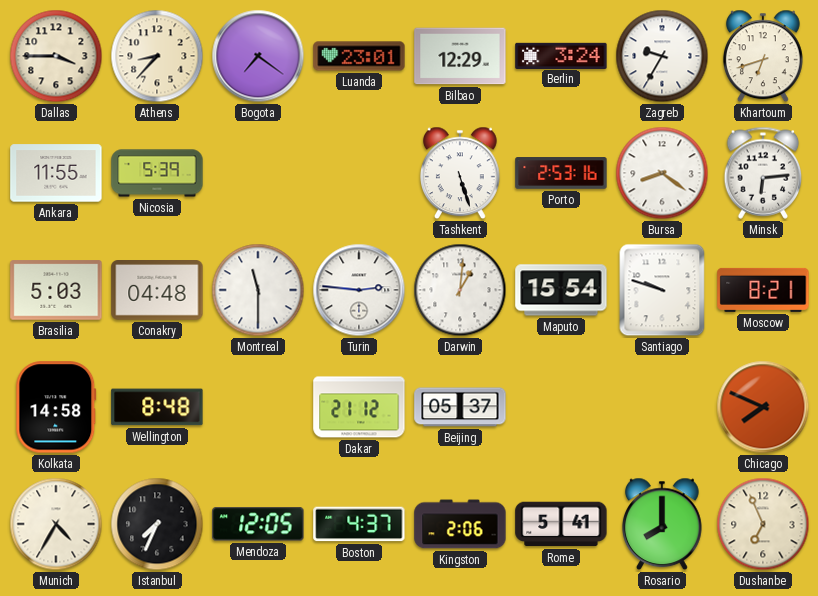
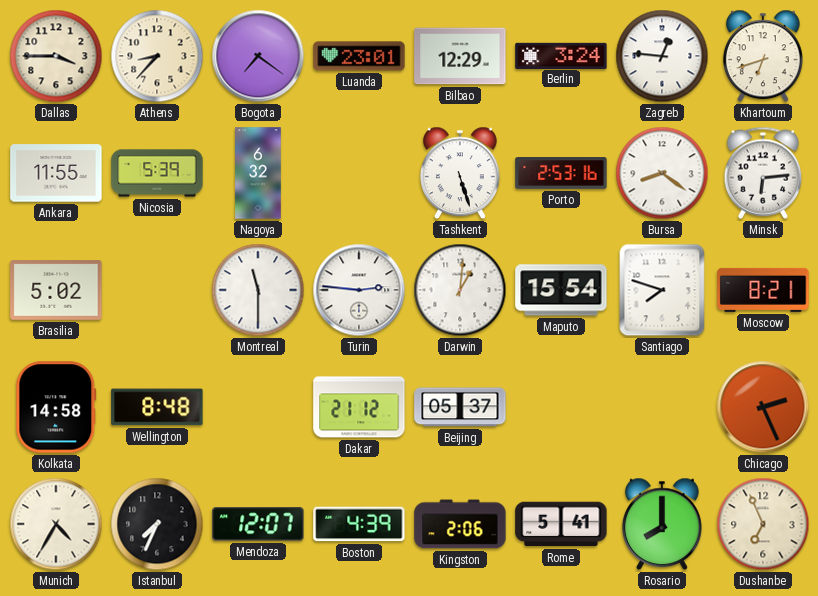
Zagreb: 9:35 -> 12:46
Nagoya: none -> 6:32
Brasilia: 5:03 -> 5:02
Conakry: 04:48 -> none
Santiago: 9:48 -> 7:48
Chicago: 7:49 -> 2:26
Mendoza: 12:05 -> 12:07
Boston: 4:37 -> 4:39
